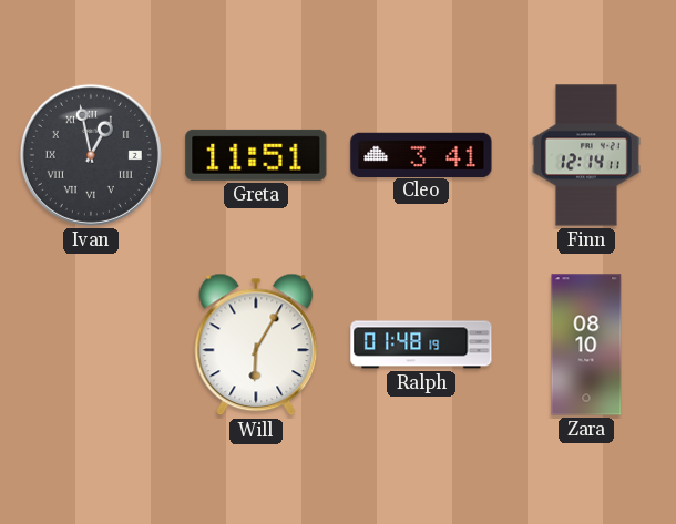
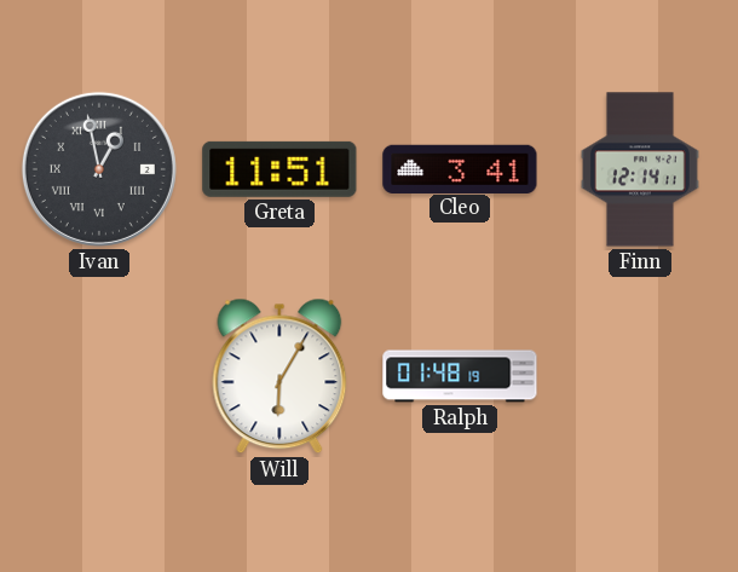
Zara: 08:10 -> none
